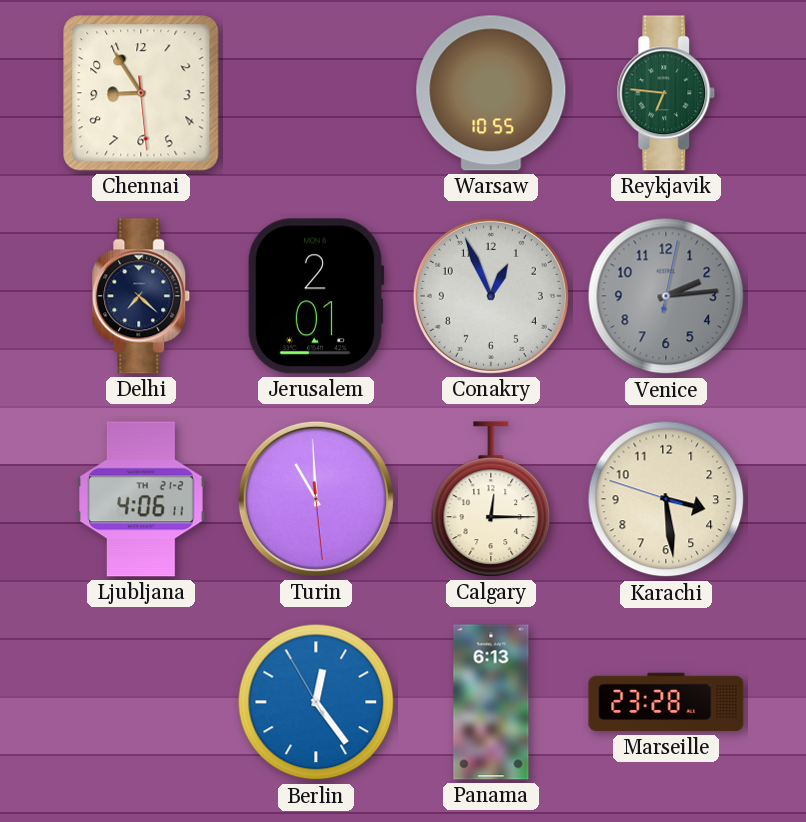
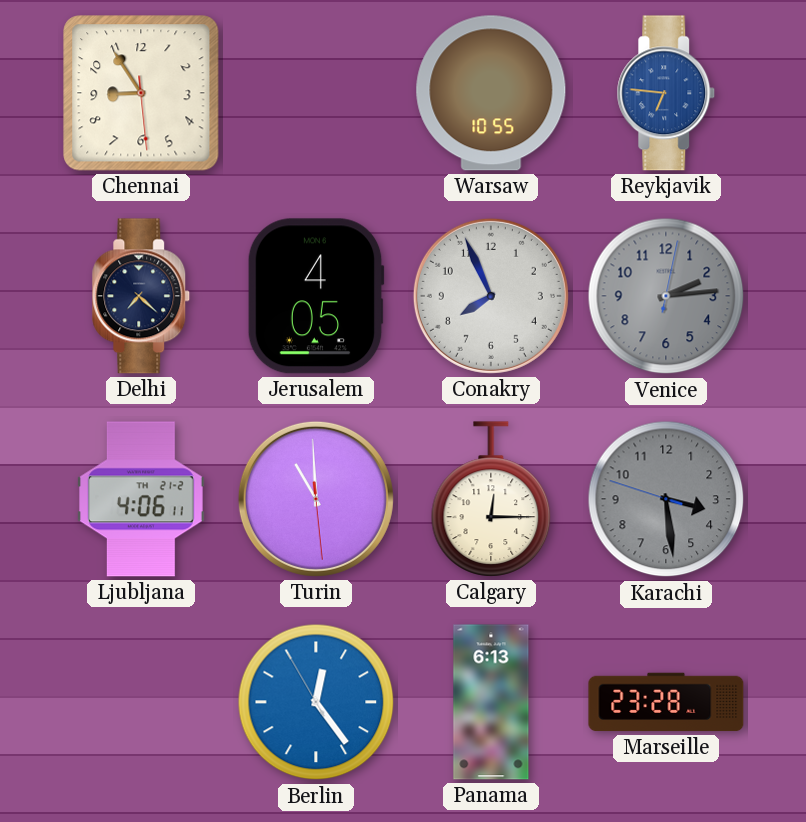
Reykjavik dial: green -> blue
Jerusalem: 2:01 -> 4:05
Conakry: 12:56 -> 7:56
Karachi dial: cream -> grey
